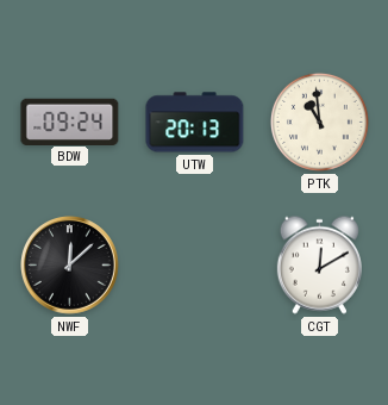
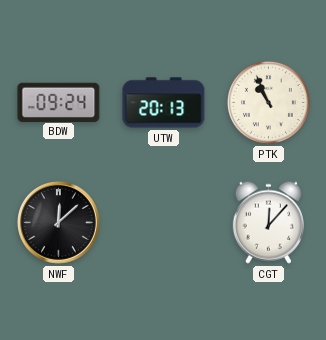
PTK: 10:59 -> 10:56
CGT: 12:10 -> 12:07
